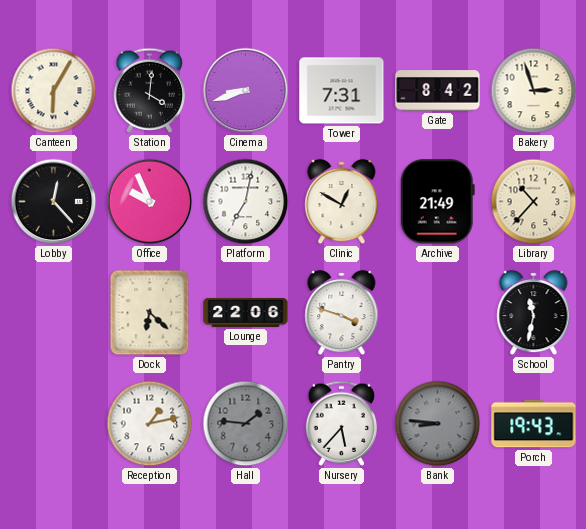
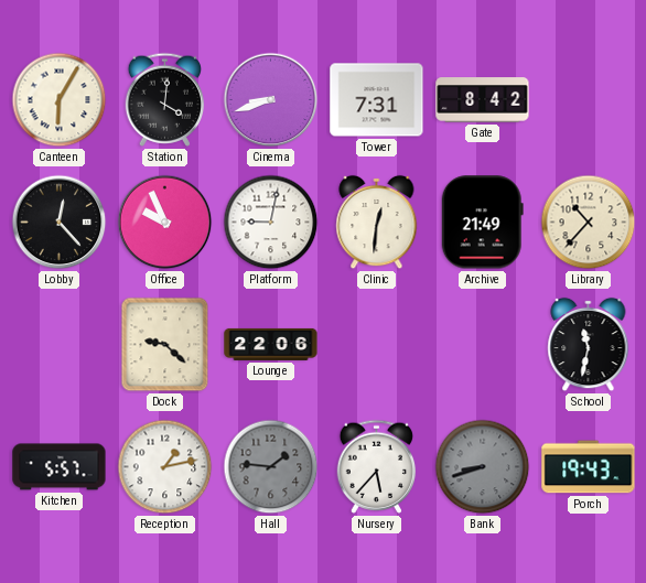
Bakery: 2:57 -> none
Platform: 7:02 -> 9:02
Clinic: 12:50 -> 12:31
Dock: 6:22 -> 9:22
Pantry: 3:48 -> none
Kitchen: none -> 5:57
Bank: 8:46 -> 8:42
